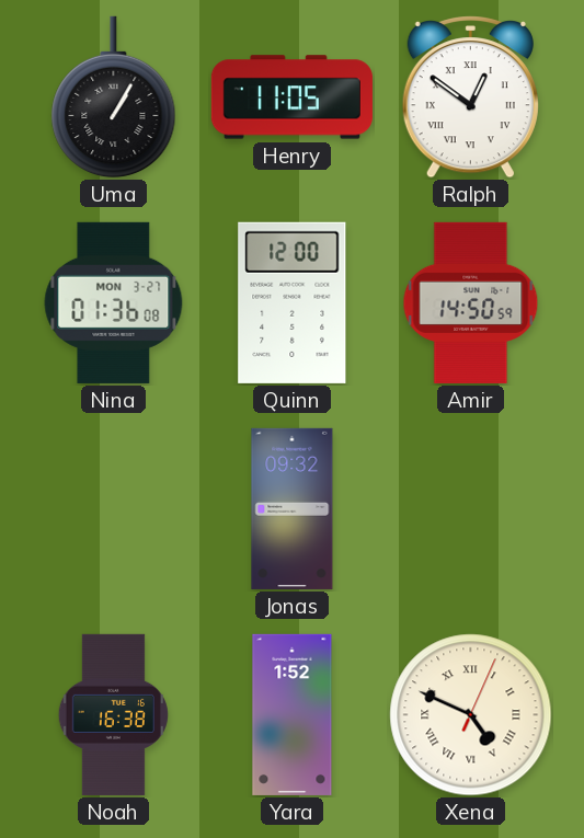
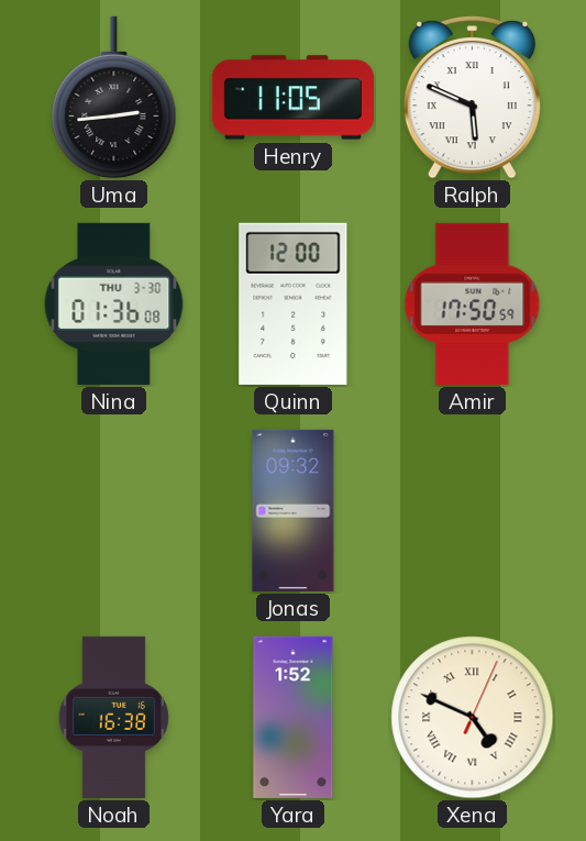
Uma: 1:05 -> 2:44
Ralph: 12:51 -> 5:49
Nina date: MON 3-27 -> THU 3-30
Amir: 14:50 -> 17:50
